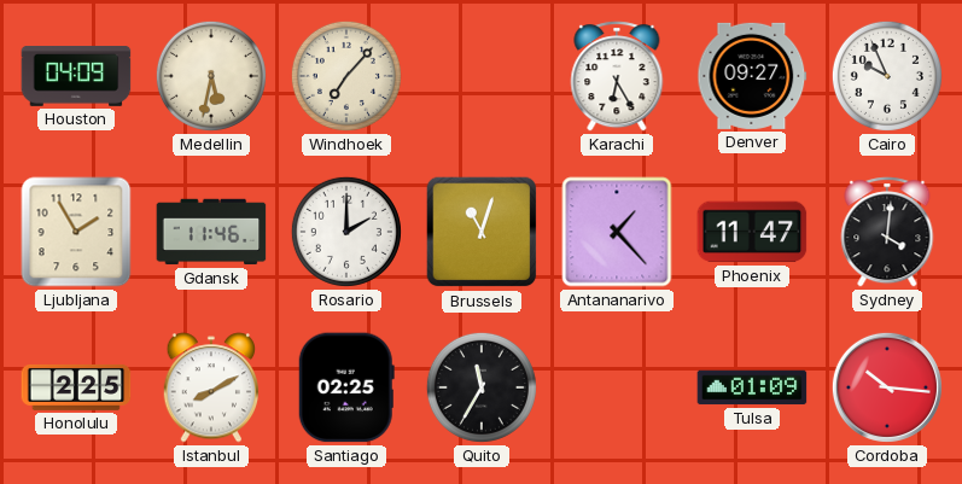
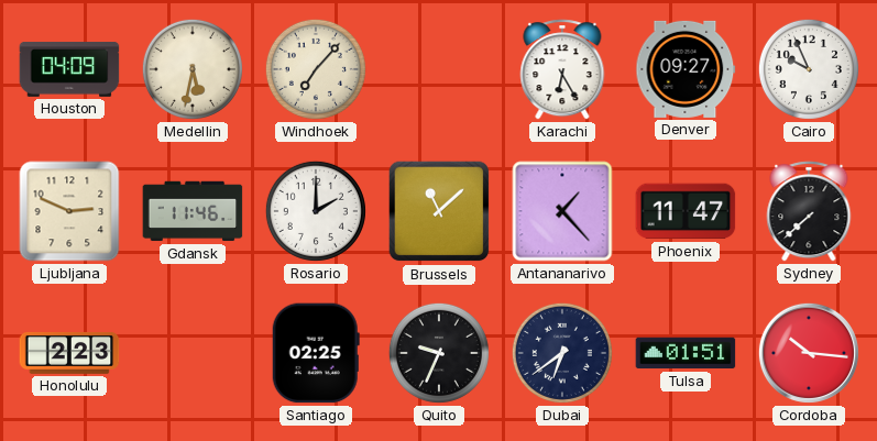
Ljubljana: 1:55 -> 2:49
Brussels: 11:03 -> 11:08
Sydney: 4:01 -> 7:38
Honolulu: 2:25 -> 2:23
Istanbul: 8:10 -> none
Quito: 11:35 -> 9:34
Dubai: none -> 6:39
Tulsa: 01:09 -> 01:51
